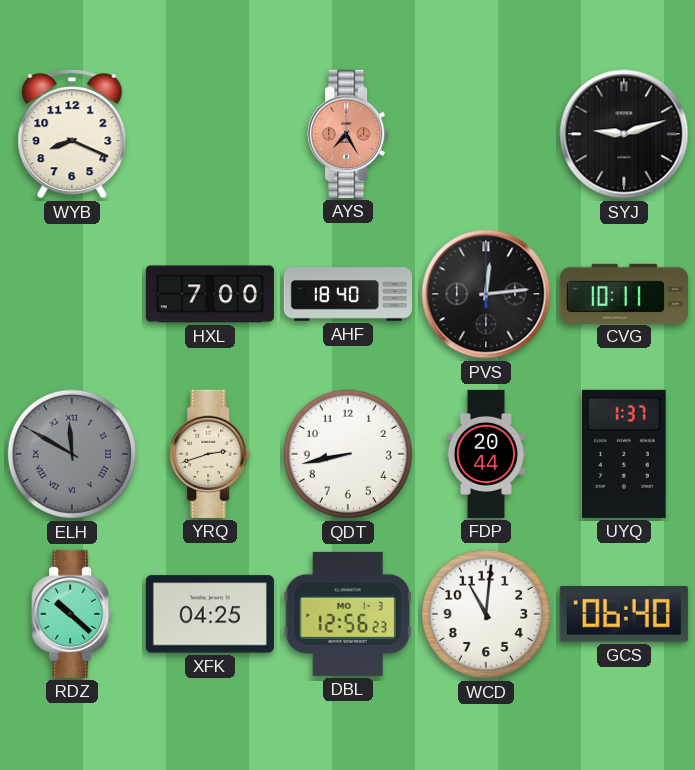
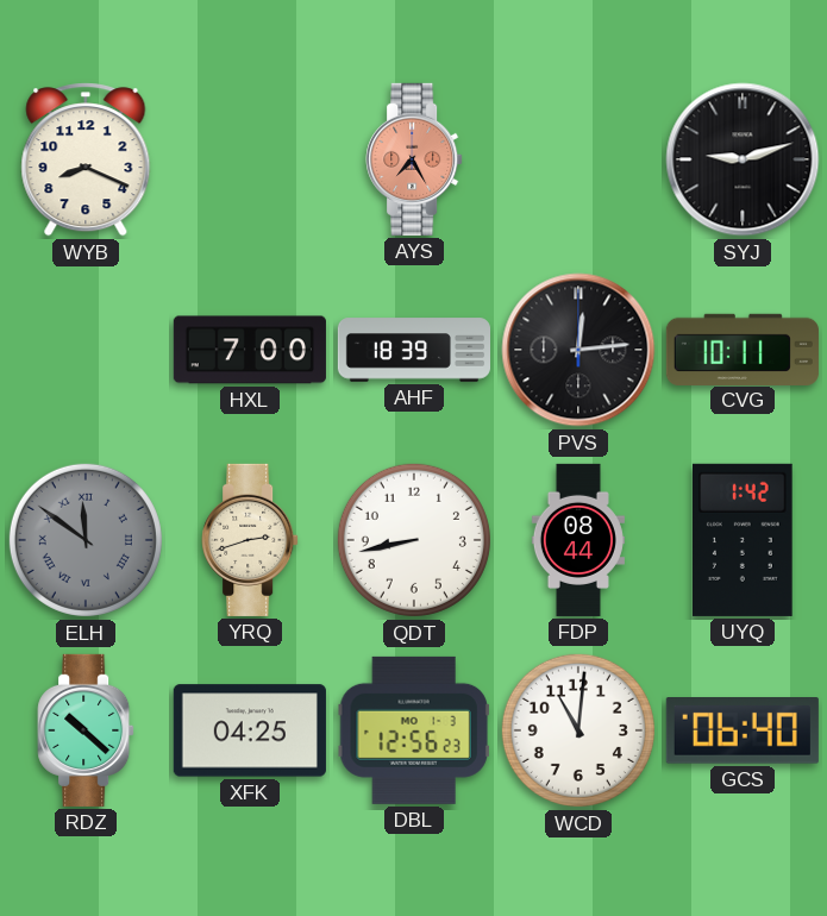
AHF: 18:40 -> 18:39
ELH: 11:50 -> 11:51
FDP: 20:44 -> 08:44
UYQ: 1:37 -> 1:42
